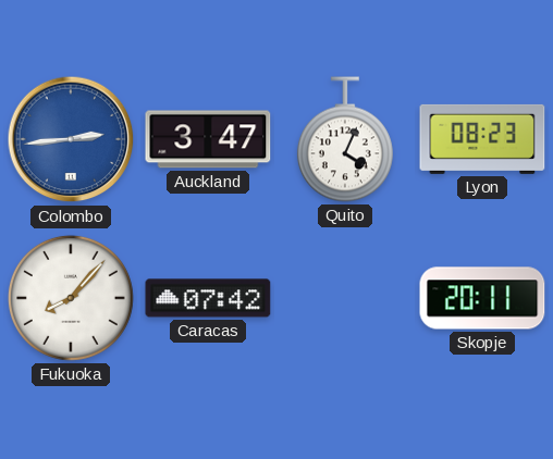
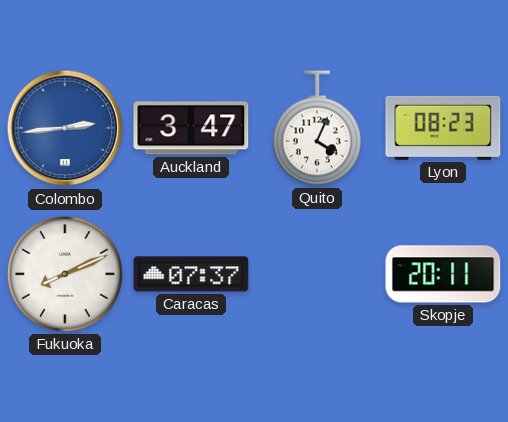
Fukuoka: 8:07 -> 8:11
Caracas: 07:42 -> 07:37
